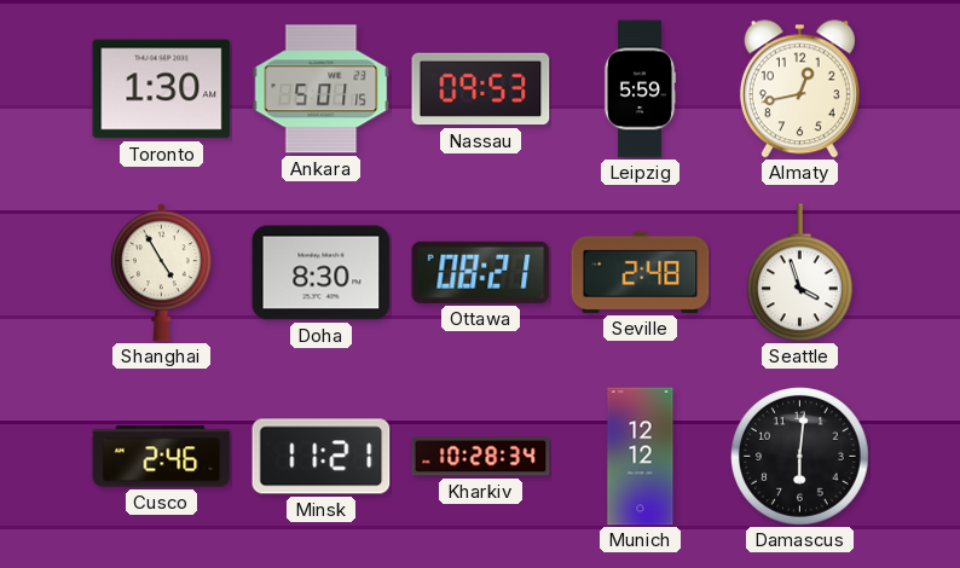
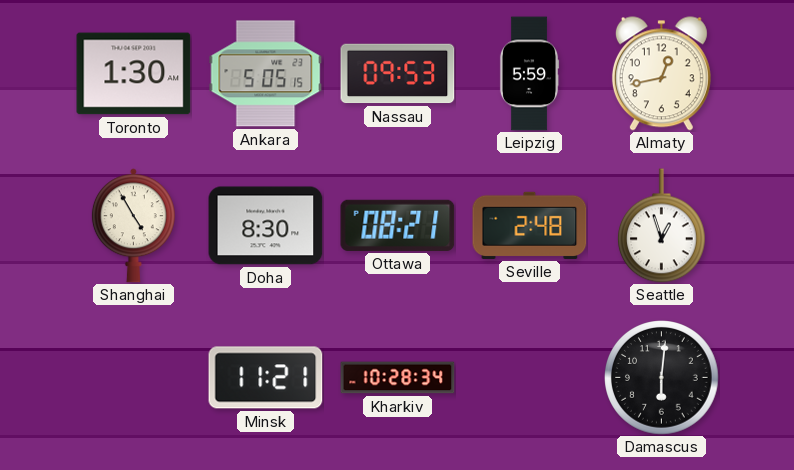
Ankara: 5:01 -> 5:05
Seattle: 3:57 -> 12:57
Cusco: 2:46 -> none
Munich: 12:12 -> none
